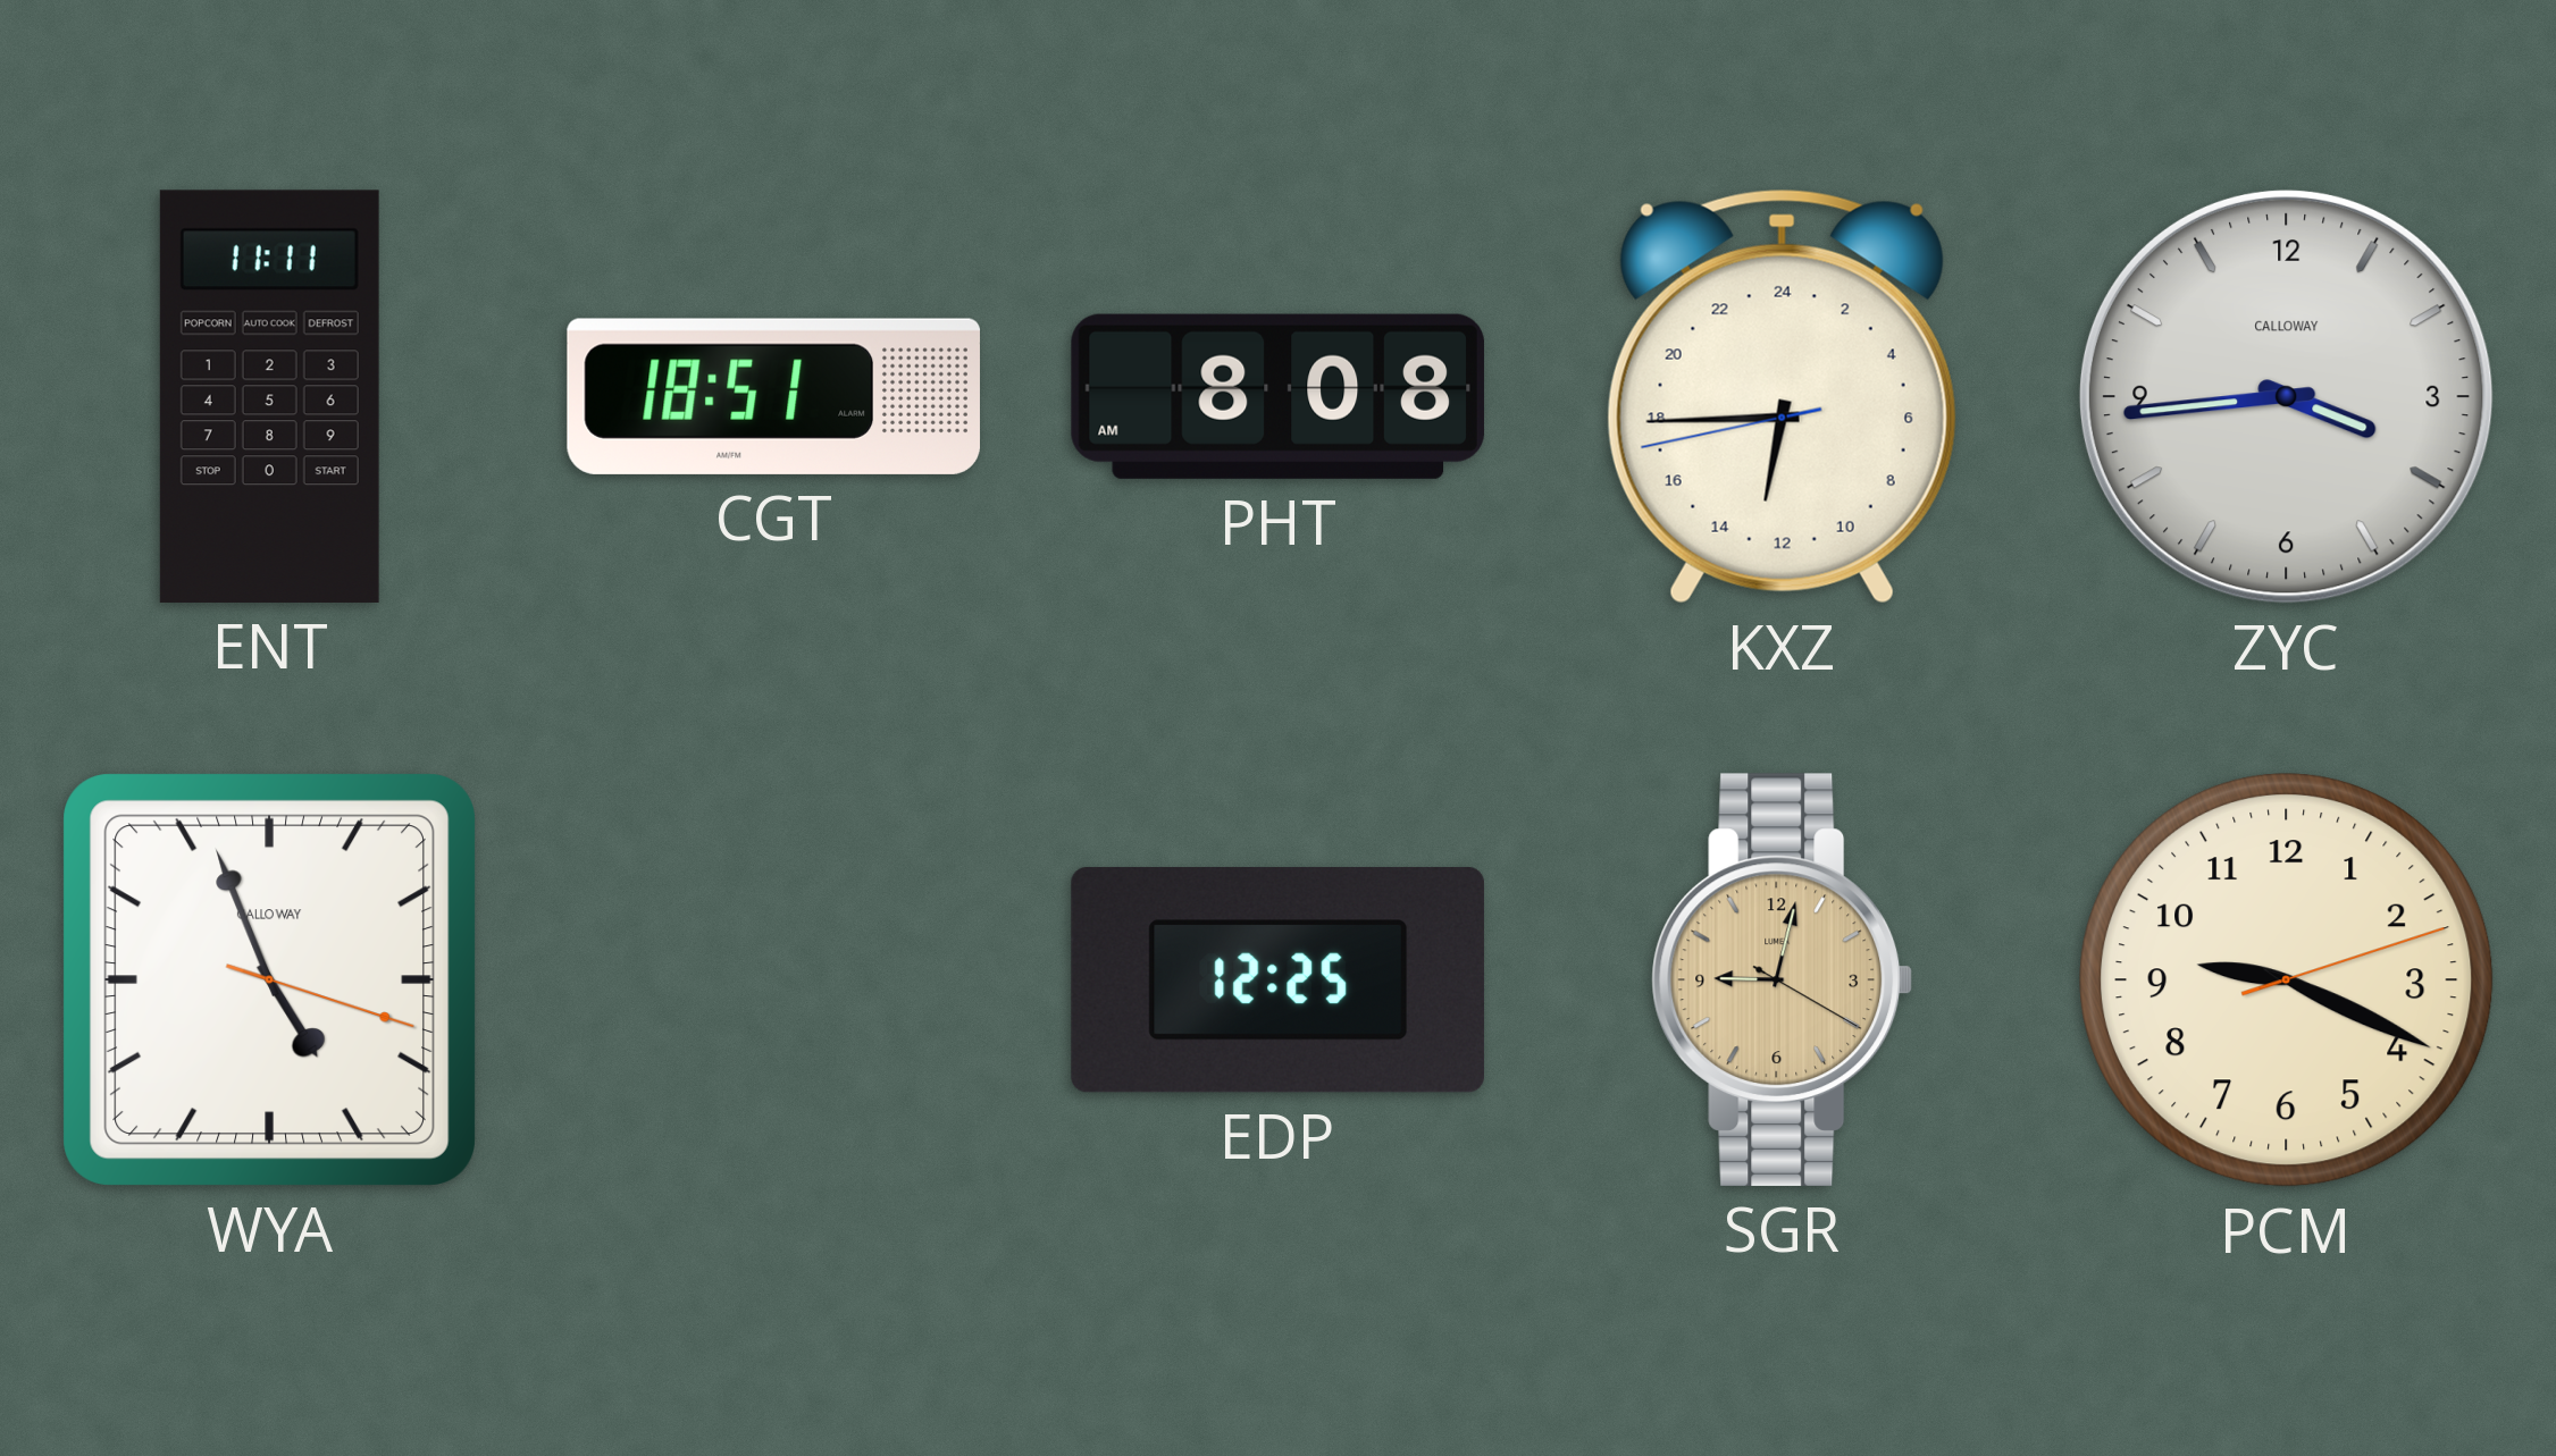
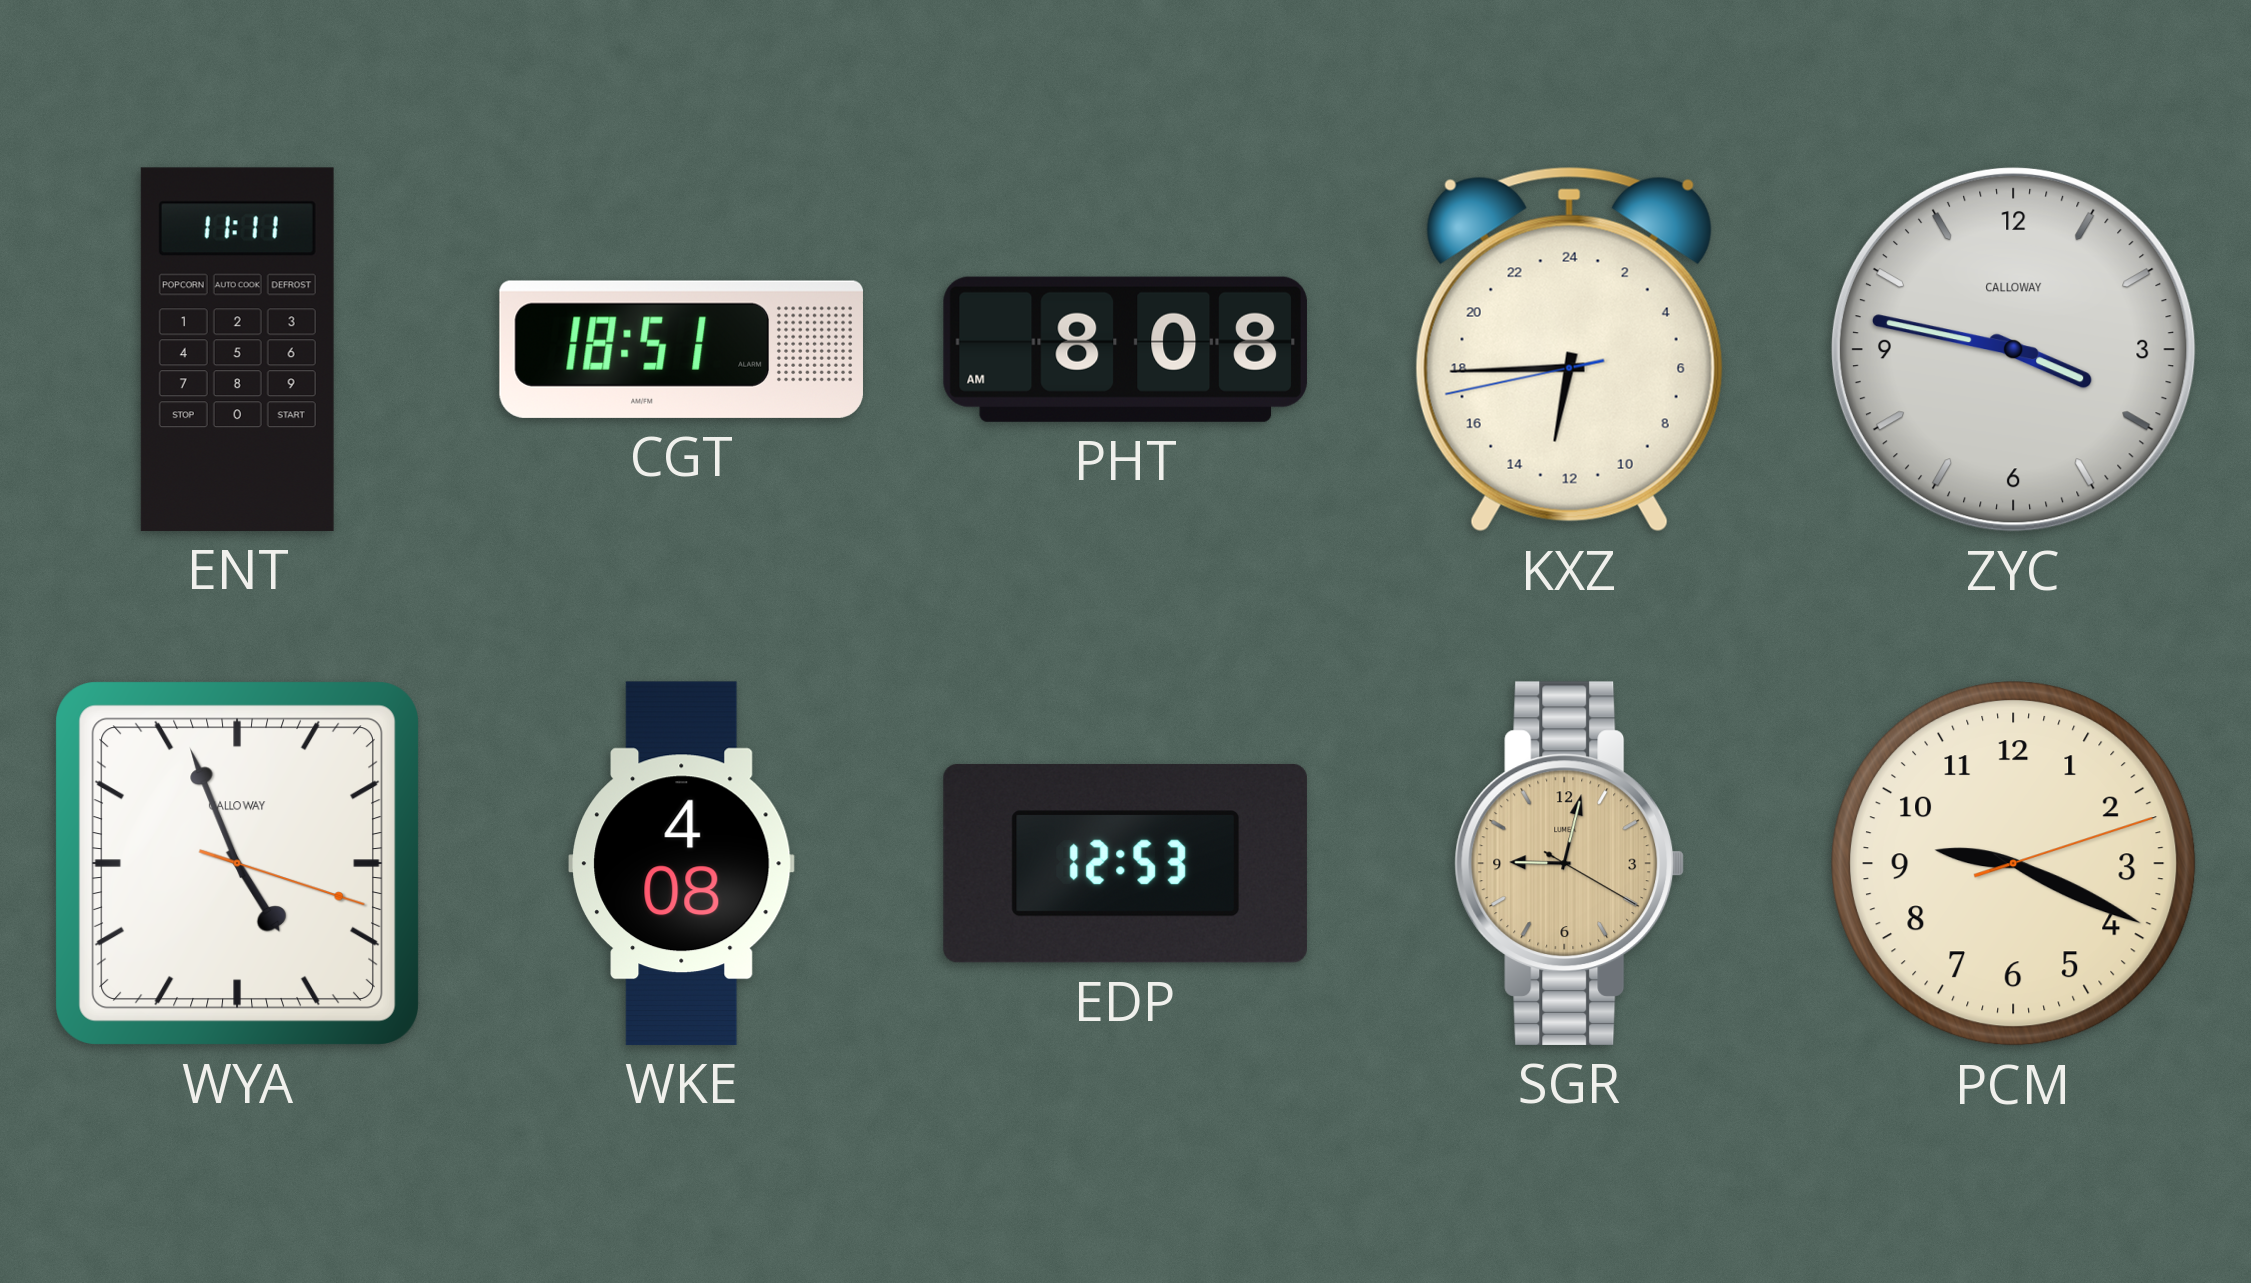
ZYC: 3:44 -> 3:47
WKE: none -> 4:08
EDP: 12:25 -> 12:53
